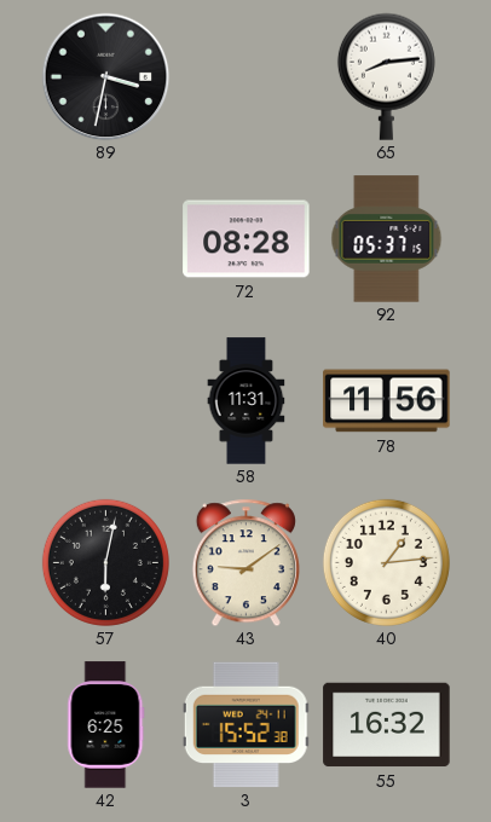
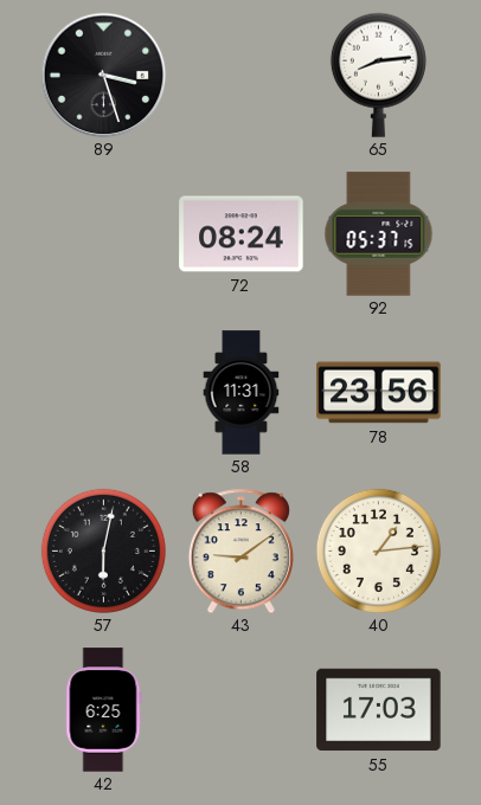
89: 3:32 -> 3:27
72: 08:28 -> 08:24
78: 11:56 -> 23:56
3: 15:52 -> none
55: 16:32 -> 17:03
